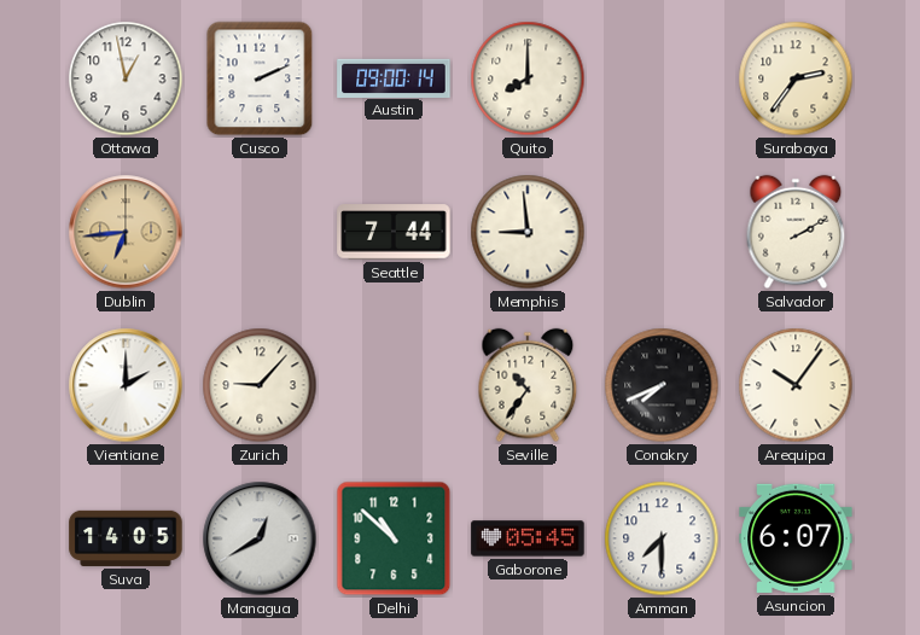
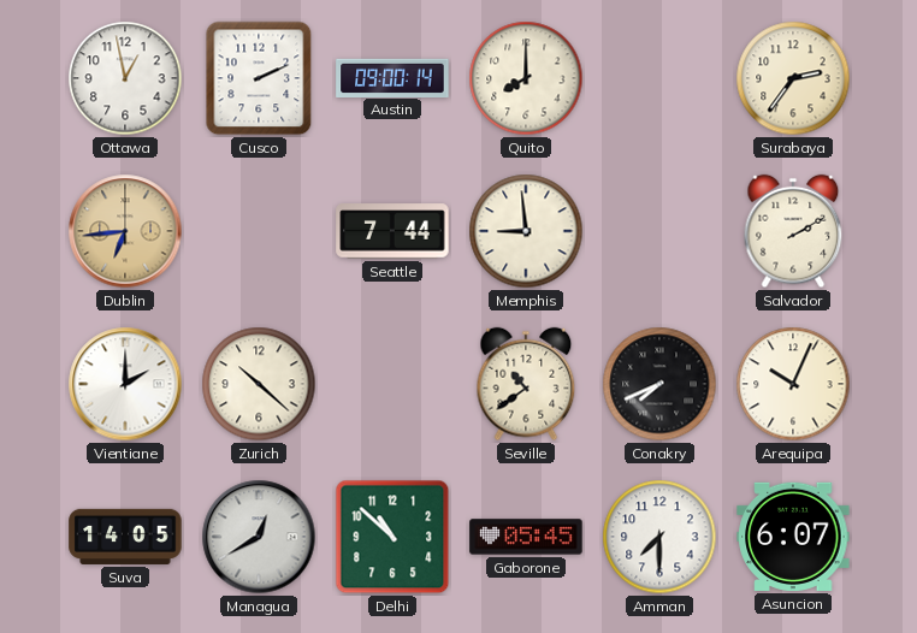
Zurich: 9:07 -> 10:22
Seville: 10:36 -> 10:39
Arequipa: 10:06 -> 10:04
